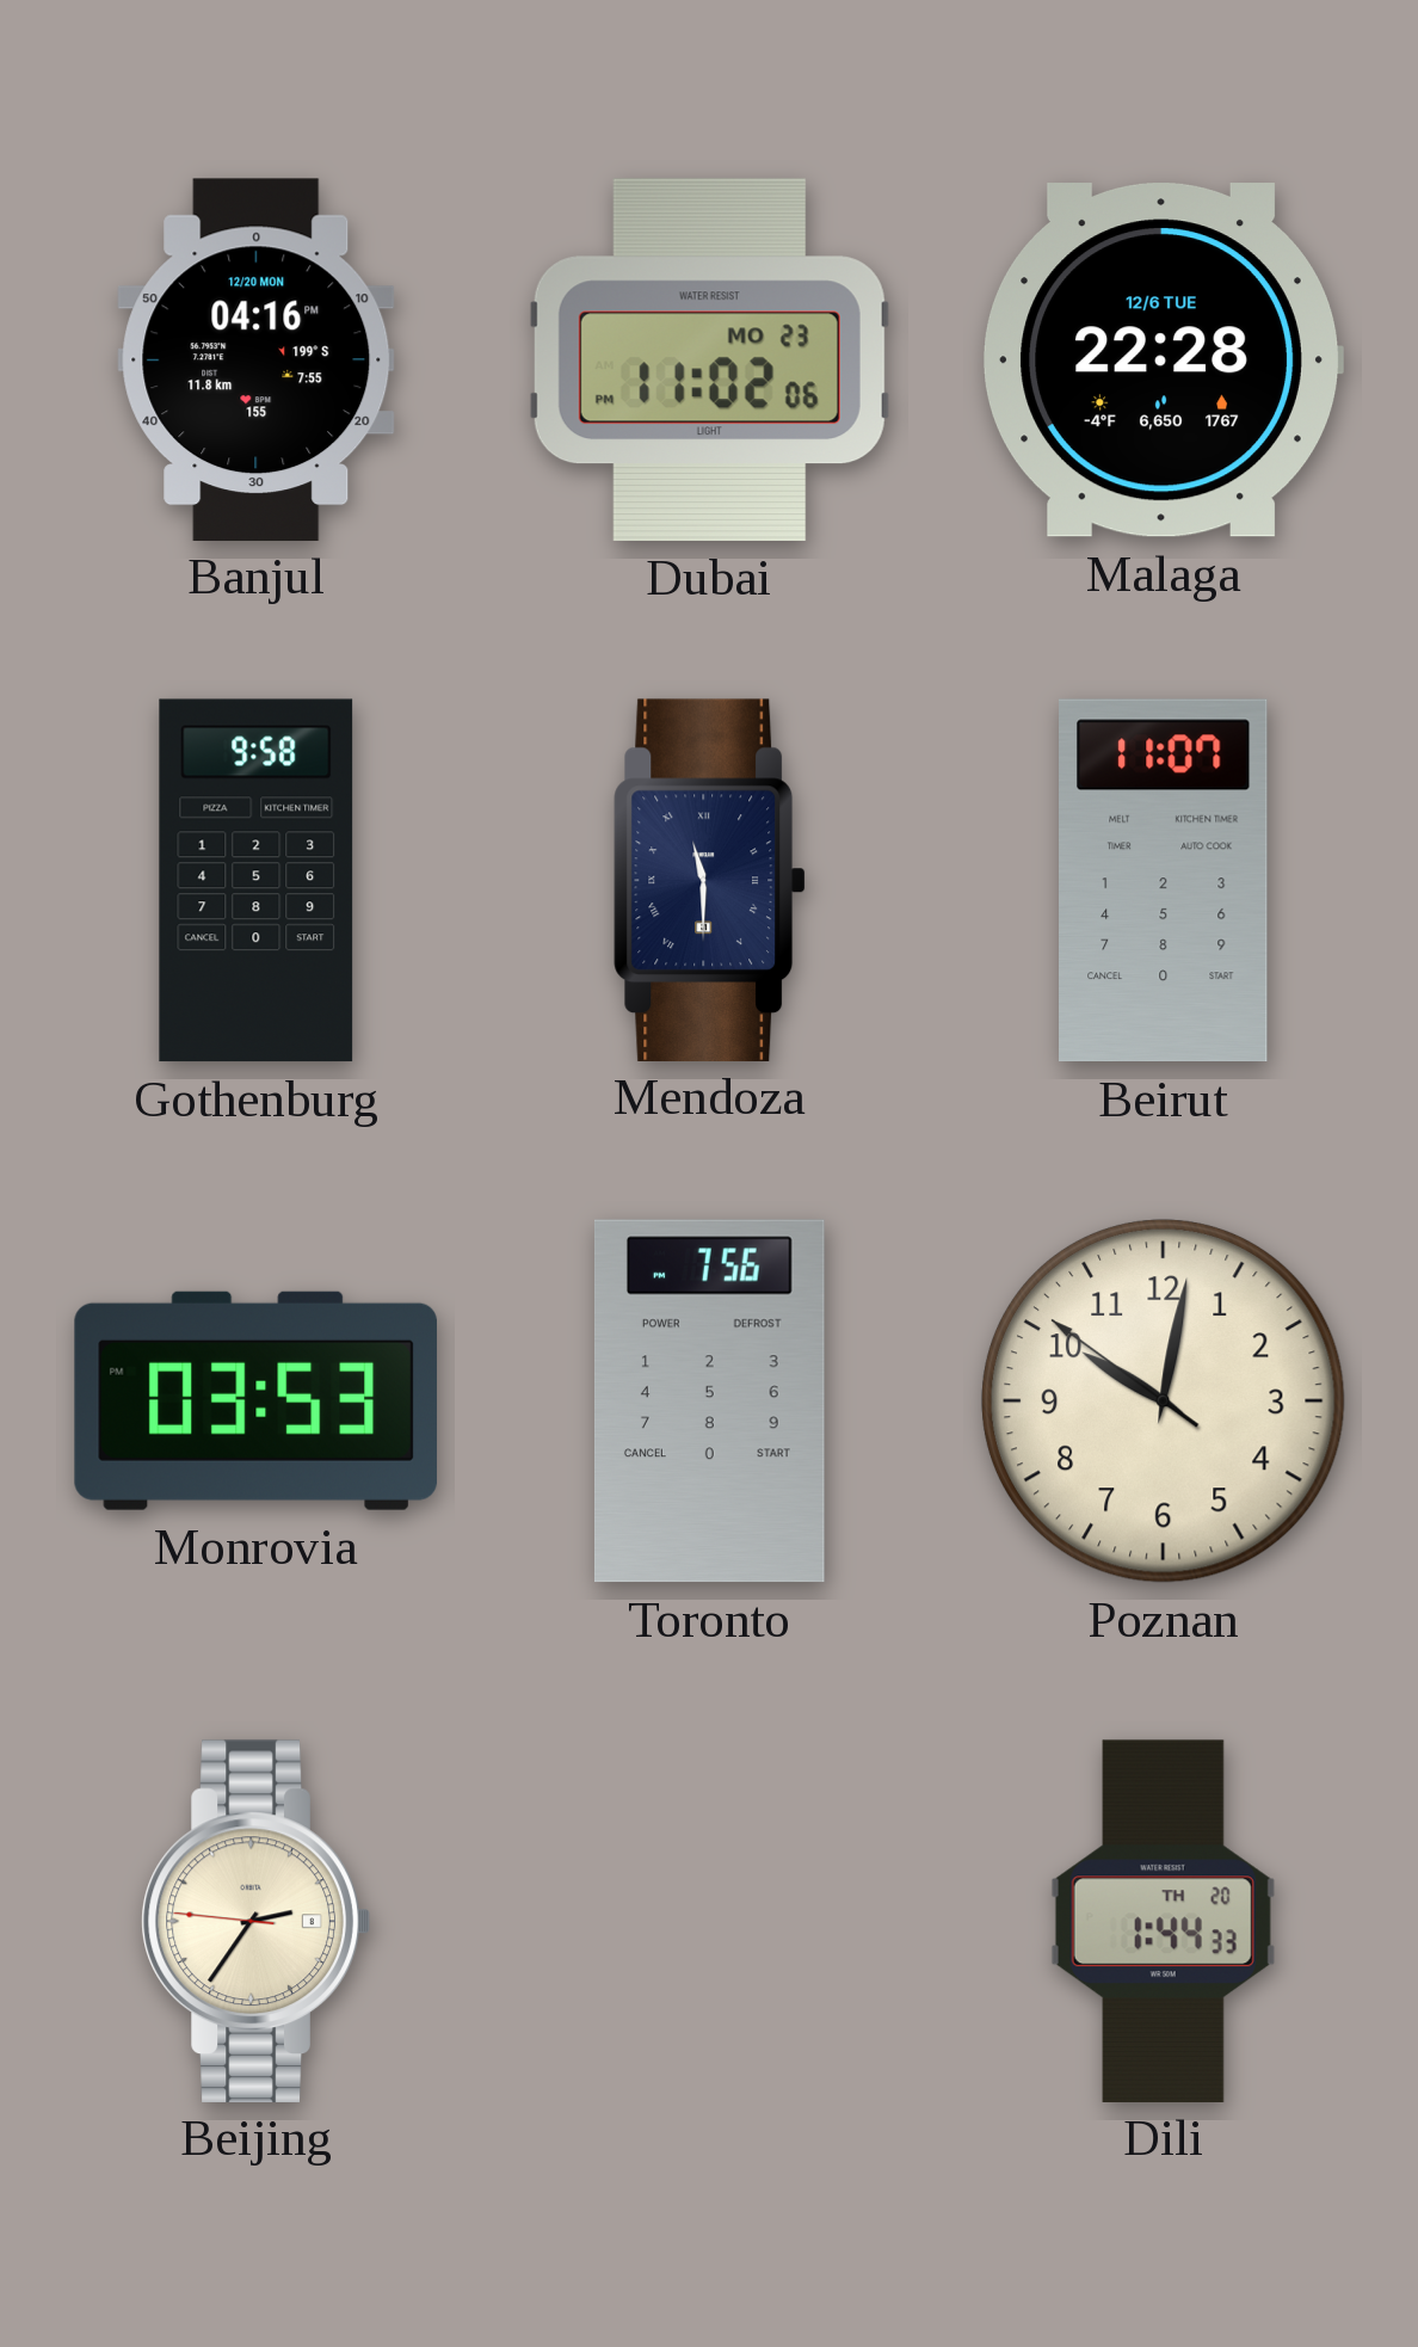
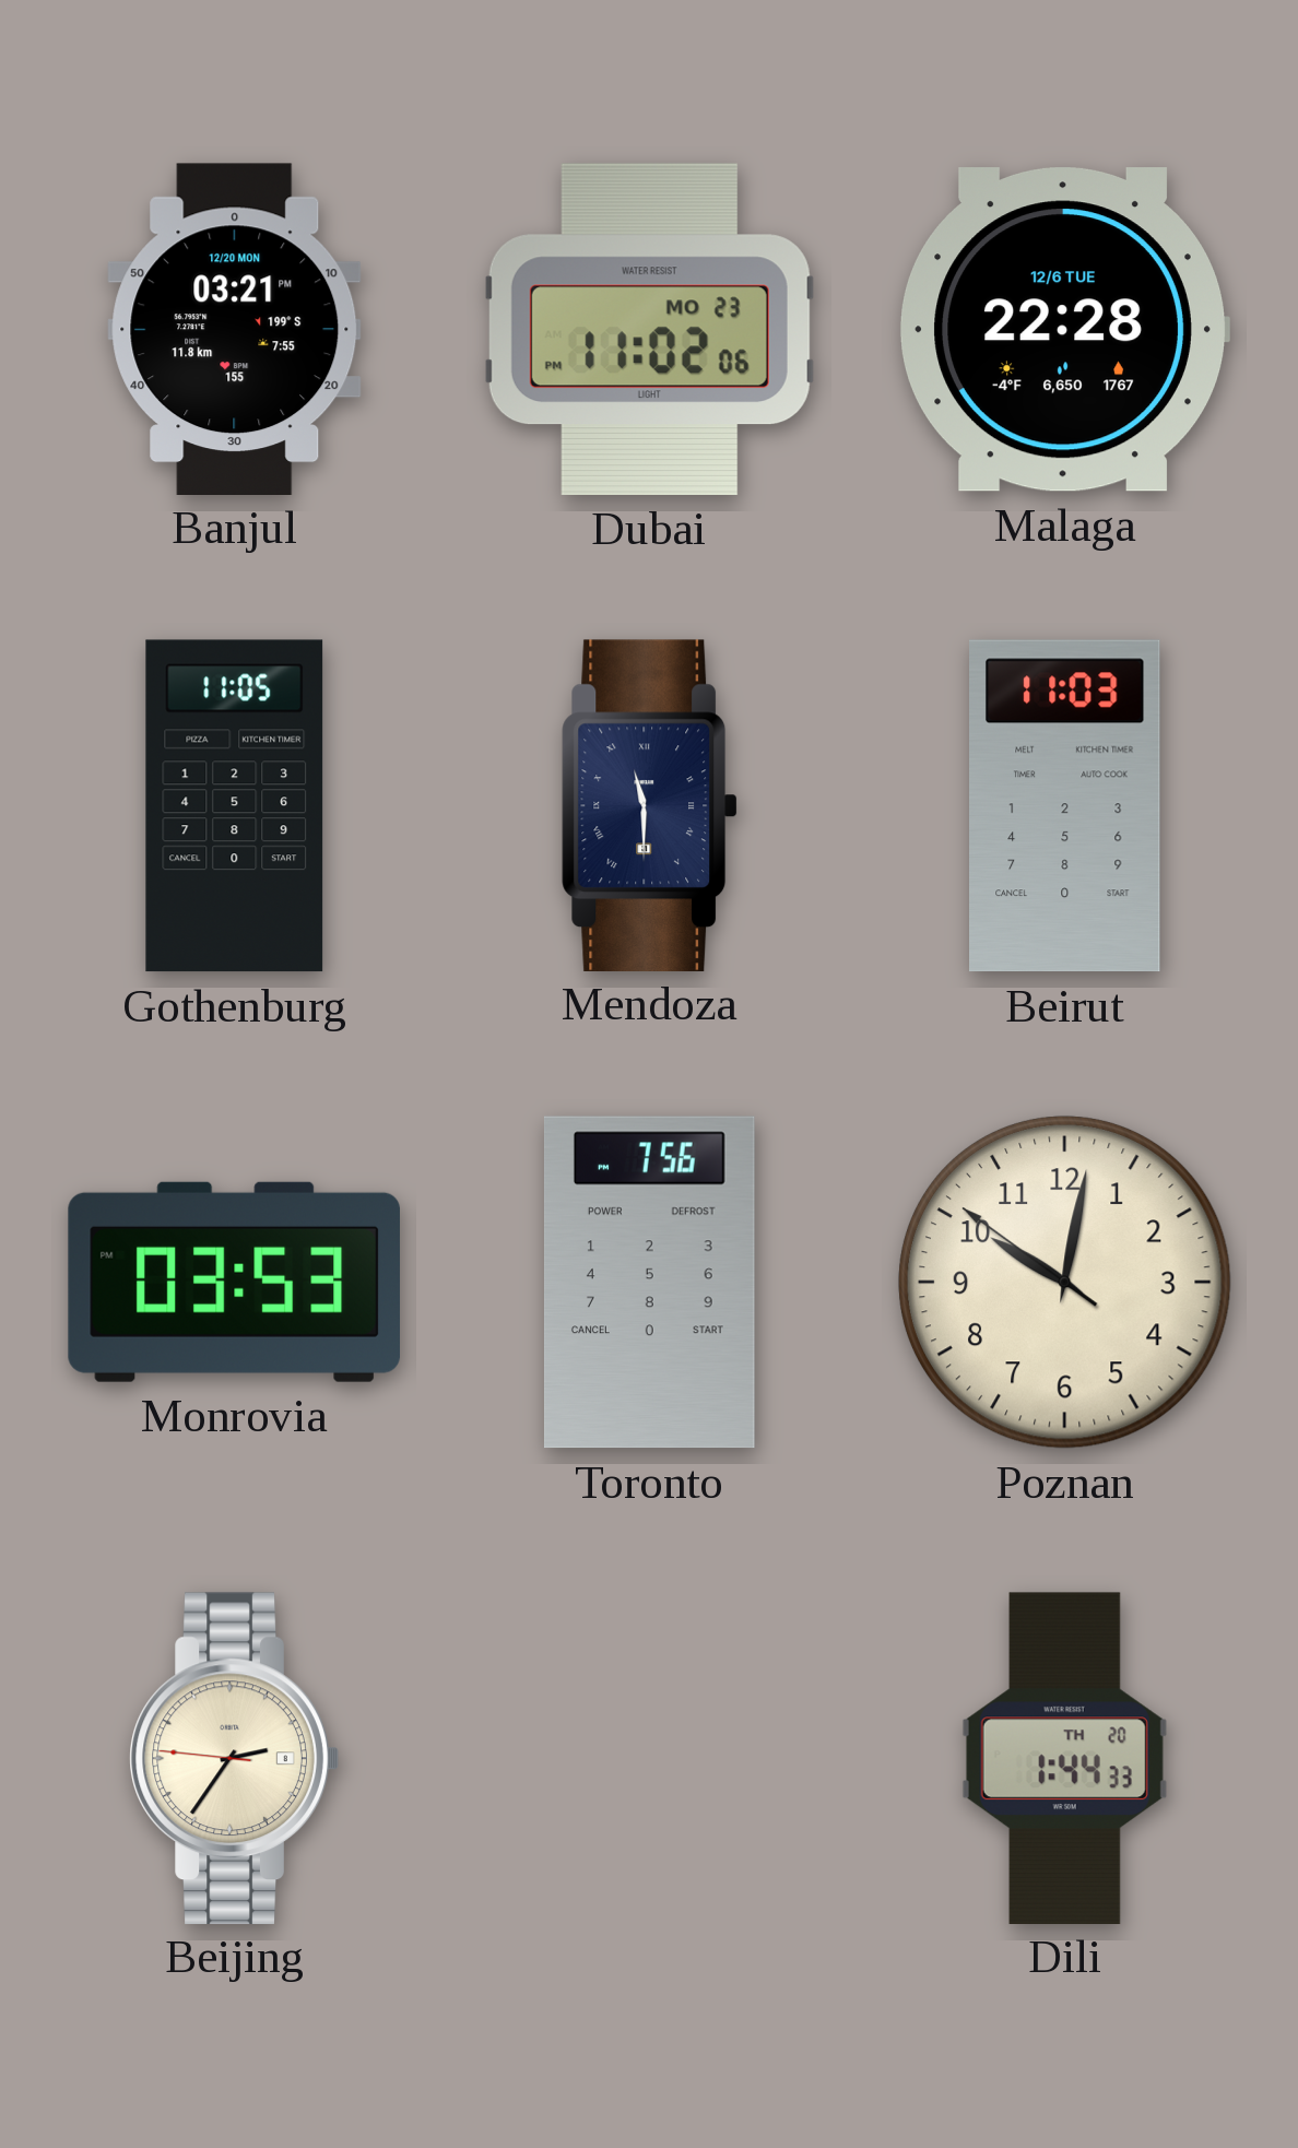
Banjul: 04:16 -> 03:21
Gothenburg: 9:58 -> 11:05
Beirut: 11:07 -> 11:03
